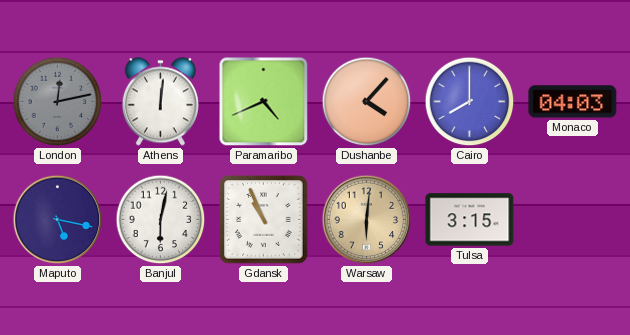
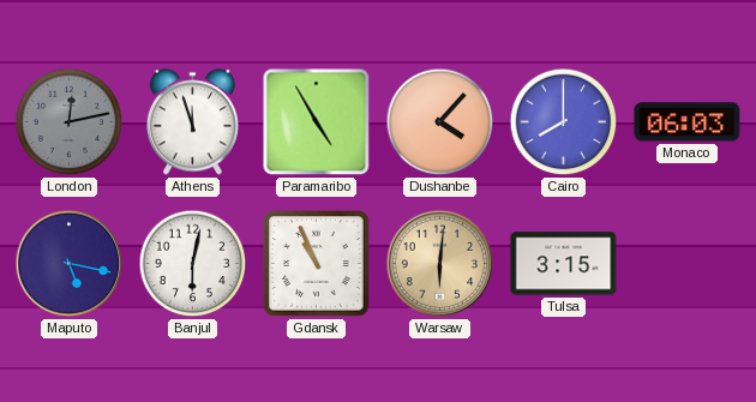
Athens: 12:01 -> 11:57
Paramaribo: 4:41 -> 4:55
Monaco: 04:03 -> 06:03
